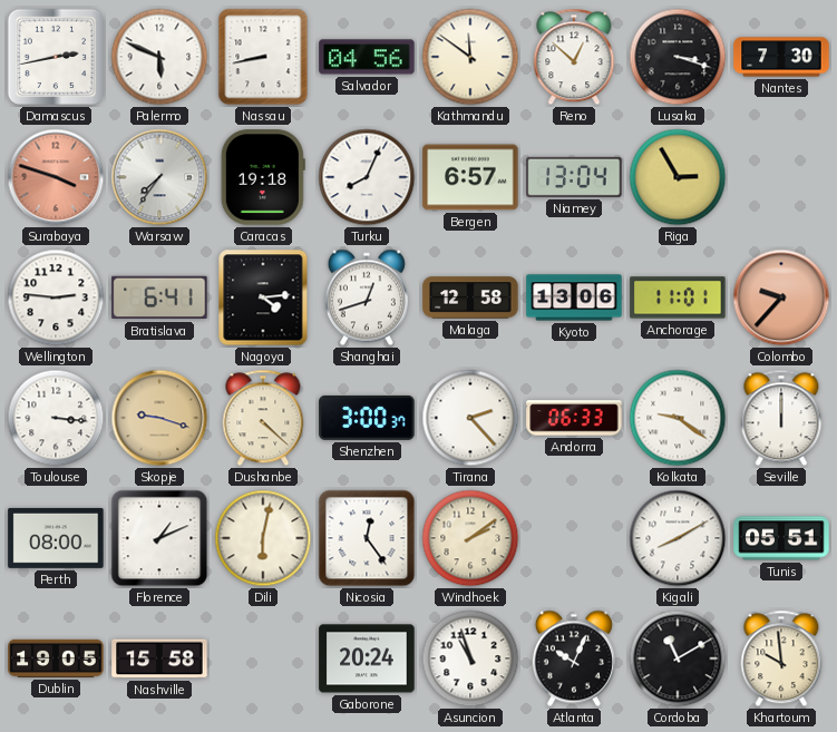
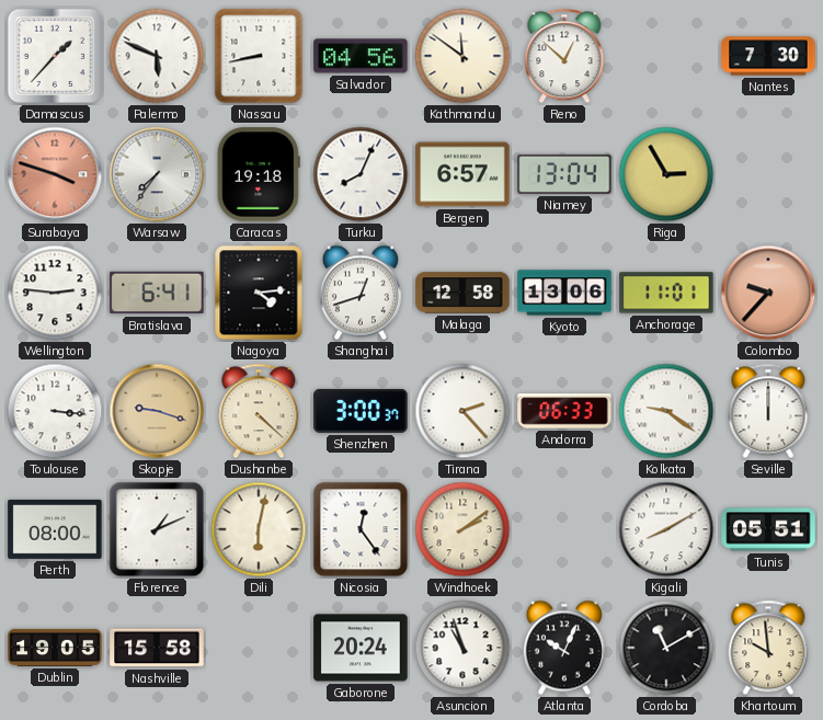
Damascus: 2:43 -> 1:37
Lusaka: 3:18 -> none
